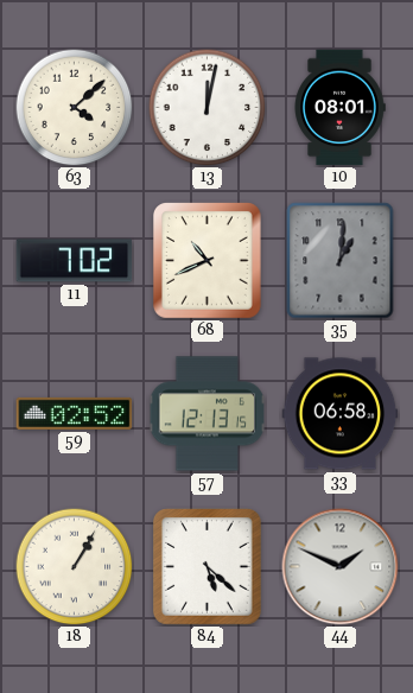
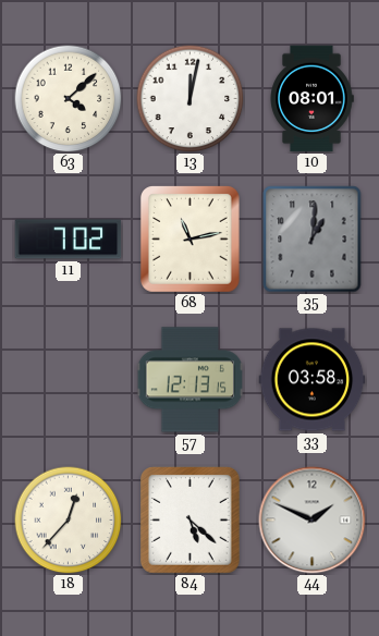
68: 10:41 -> 11:13
59: 02:52 -> none
33: 06:58 -> 03:58
18: 1:05 -> 12:37
